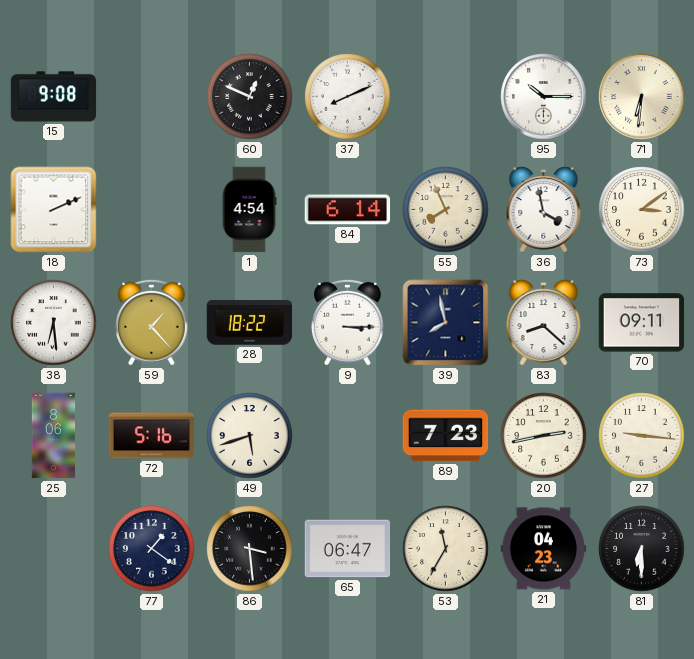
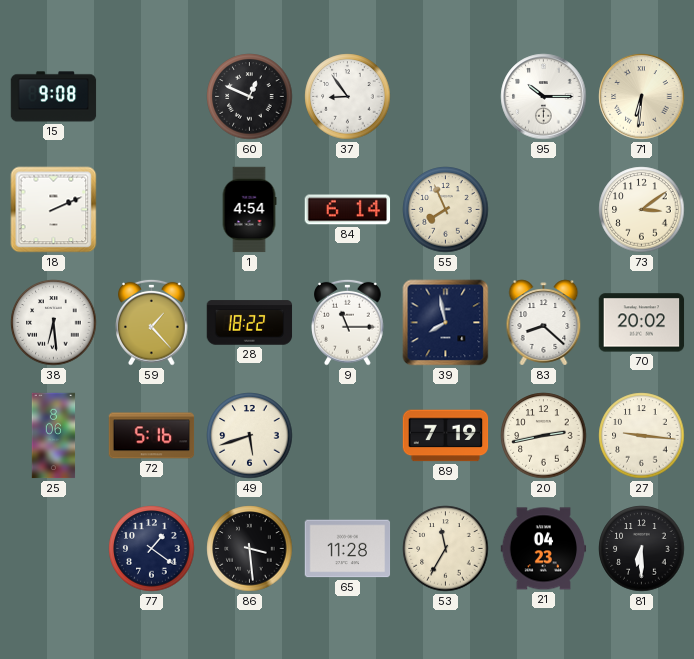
37: 8:11 -> 8:54
36: 3:58 -> none
9: 3:15 -> 11:15
70: 09:11 -> 20:02
89: 7:23 -> 7:19
65: 06:47 -> 11:28
